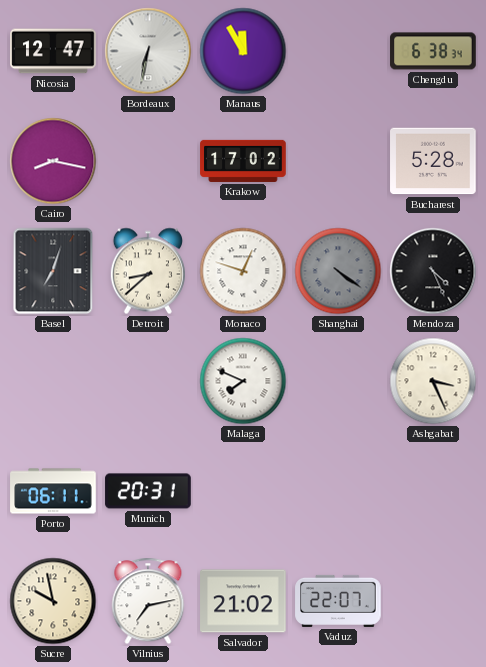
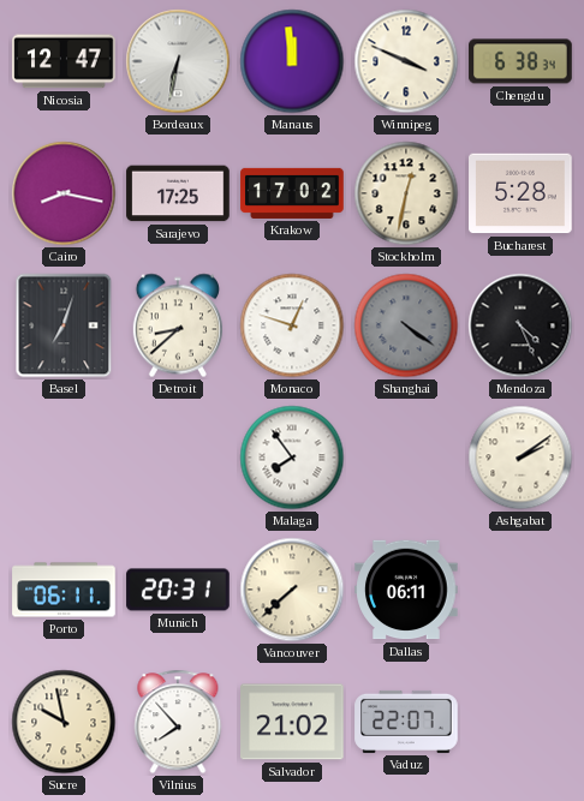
Manaus: 11:55 -> 11:59
Winnipeg: none -> 3:49
Sarajevo: none -> 17:25
Stockholm: none -> 12:32
Malaga: 7:49 -> 7:54
Ashgabat: 3:26 -> 2:09
Vancouver: none -> 7:38
Dallas: none -> 06:11
Vilnius: 7:13 -> 7:53
